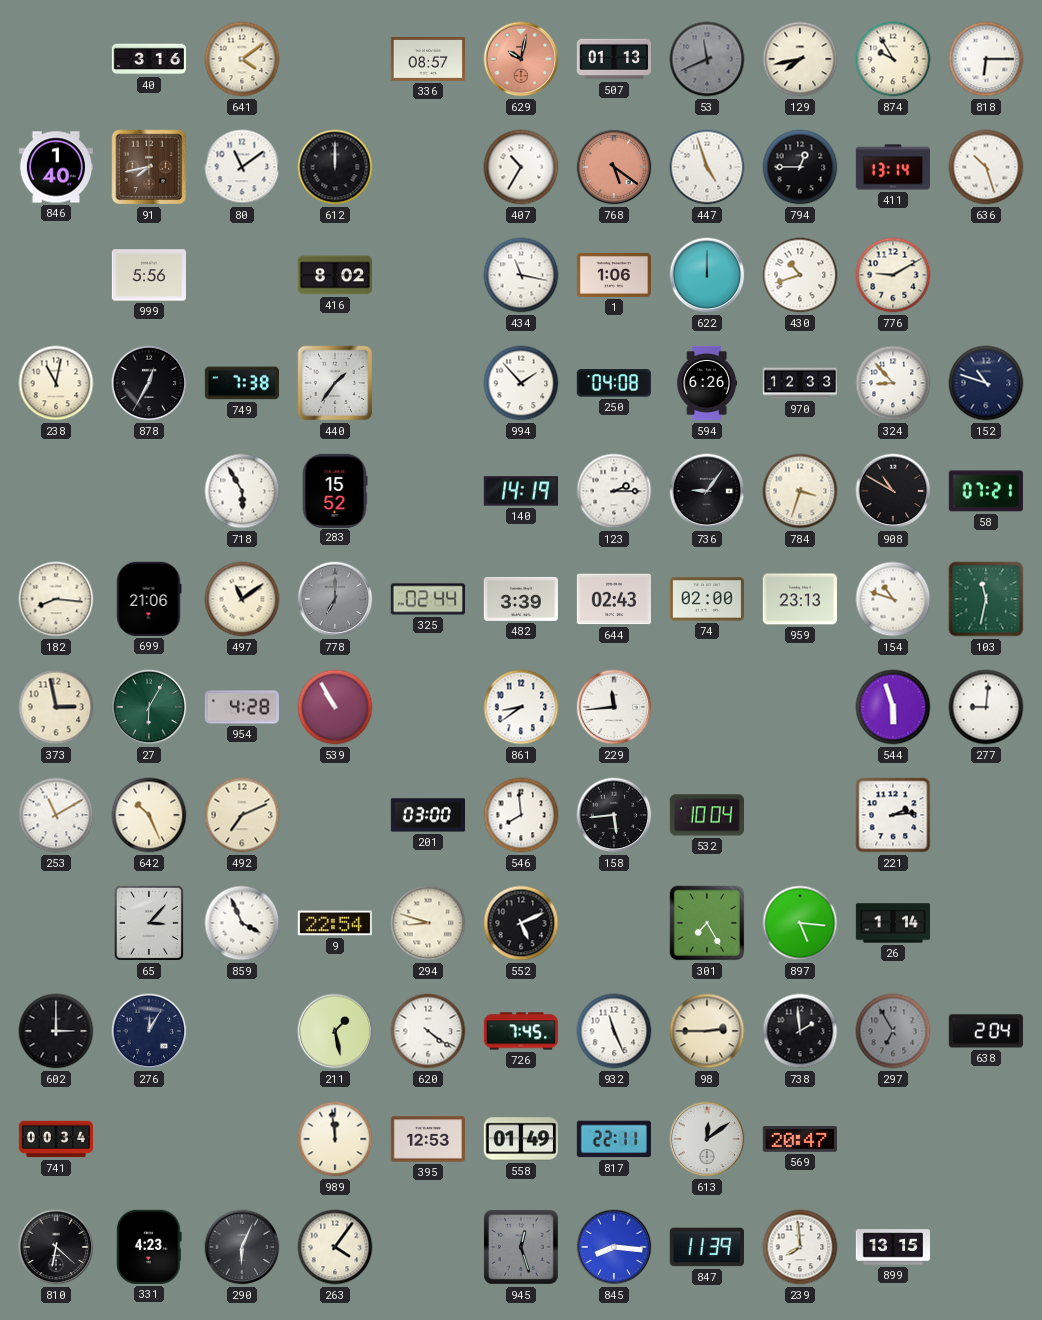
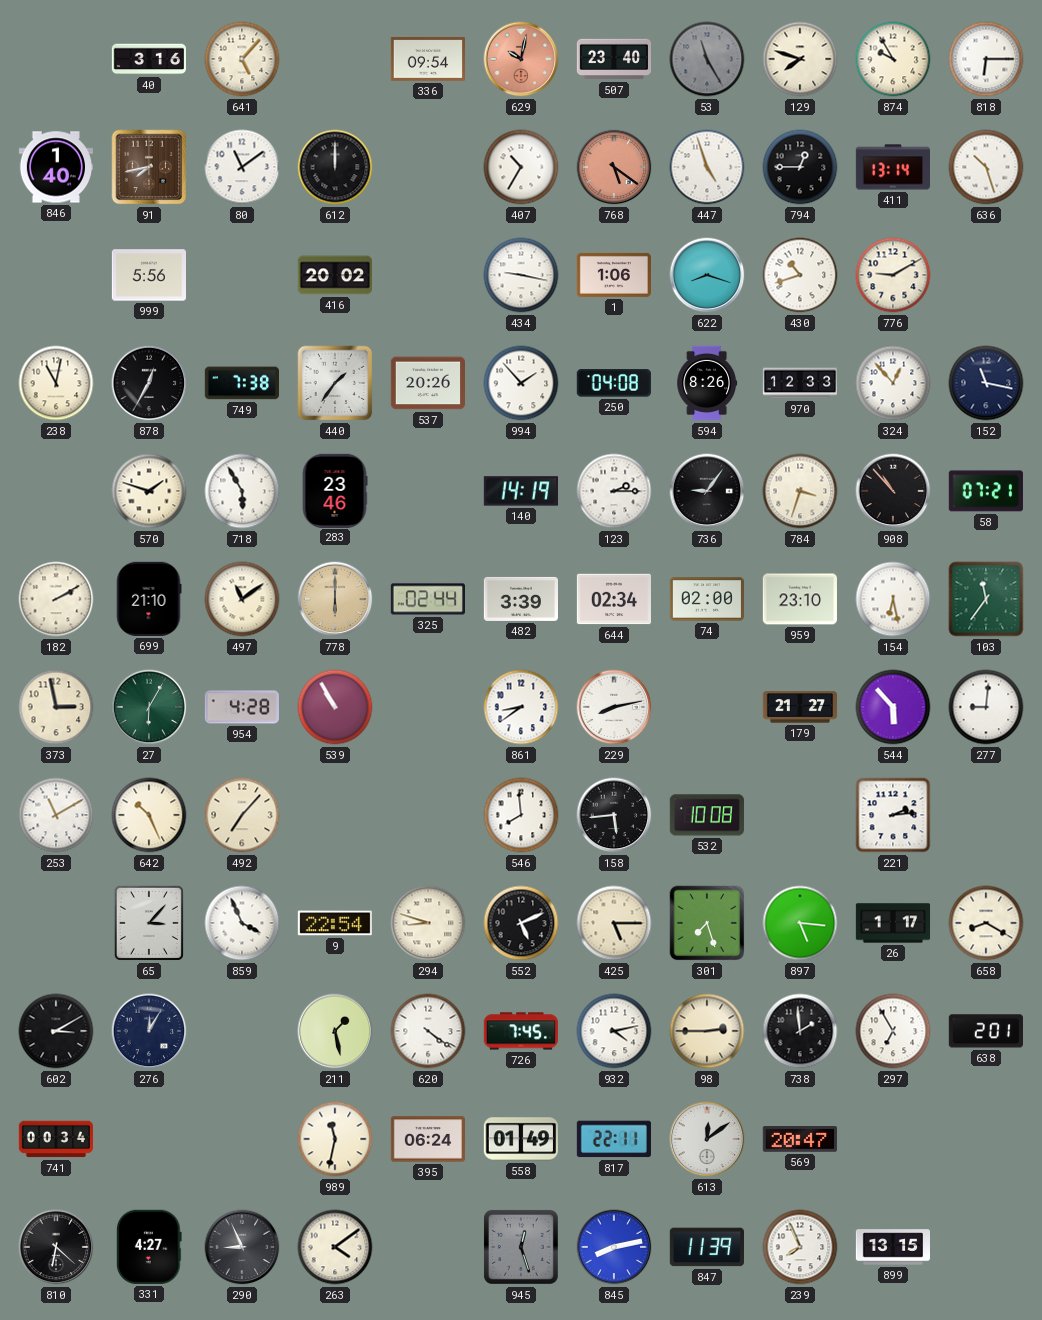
641: 4:09 -> 5:07
336: 08:57 -> 09:54
507: 01:13 -> 23:40
53: 11:41 -> 11:25
129: 7:43 -> 7:48
416: 8:02 -> 20:02
434: 11:17 -> 9:17
622: 12:00 -> 8:18
537: none -> 20:26
594: 6:26 -> 8:26
324: 8:53 -> 12:53
152: 10:48 -> 11:17
570: none -> 1:48
283: 15:52 -> 23:46
908: 10:50 -> 10:53
182: 8:16 -> 2:10
699: 21:06 -> 21:10
778: 7:00 -> 6:00
778 dial: grey -> champagne
644: 02:43 -> 02:34
959: 23:13 -> 23:10
154: 10:48 -> 6:28
103: 11:32 -> 11:36
229: 11:44 -> 8:13
179: none -> 21:27
544: 5:57 -> 5:53
492: 7:11 -> 7:07
201: 03:00 -> none
532: 10:04 -> 10:08
425: none -> 5:15
301: 7:25 -> 7:27
26: 1:14 -> 1:17
658: none -> 8:20
602: 3:00 -> 3:10
932: 11:26 -> 4:13
297 dial: grey -> white
638: 2:04 -> 2:01
989: 11:59 -> 11:32
395: 12:53 -> 06:24
331: 4:23 -> 4:27
290: 6:04 -> 8:56
263: 4:06 -> 4:09
845: 8:16 -> 8:13
239: 7:59 -> 7:56
